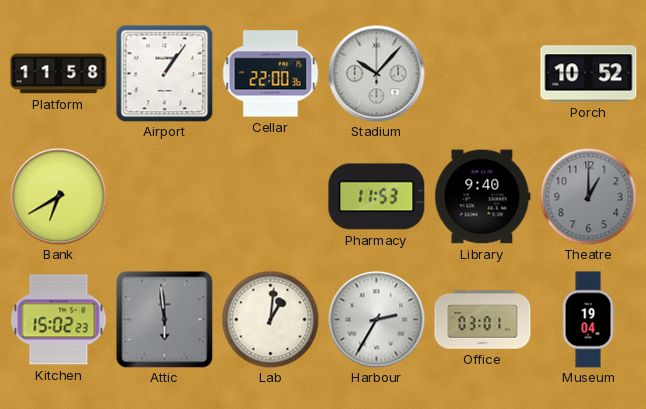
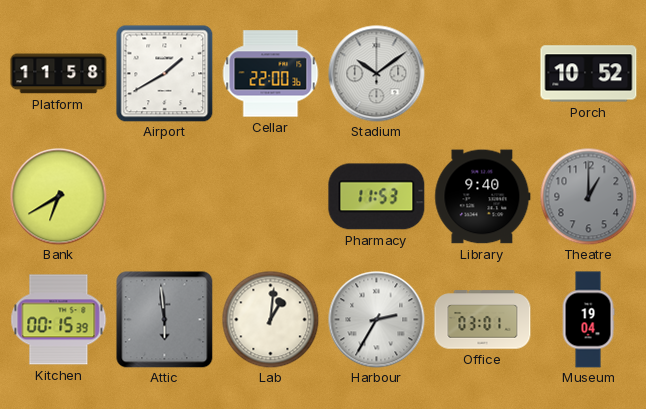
Airport: 1:06 -> 1:40
Stadium: 10:07 -> 10:09
Kitchen: 15:02 -> 00:15
